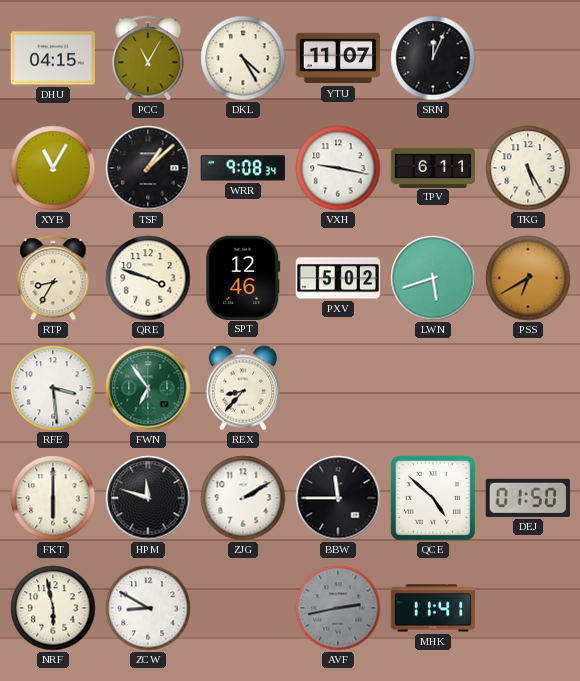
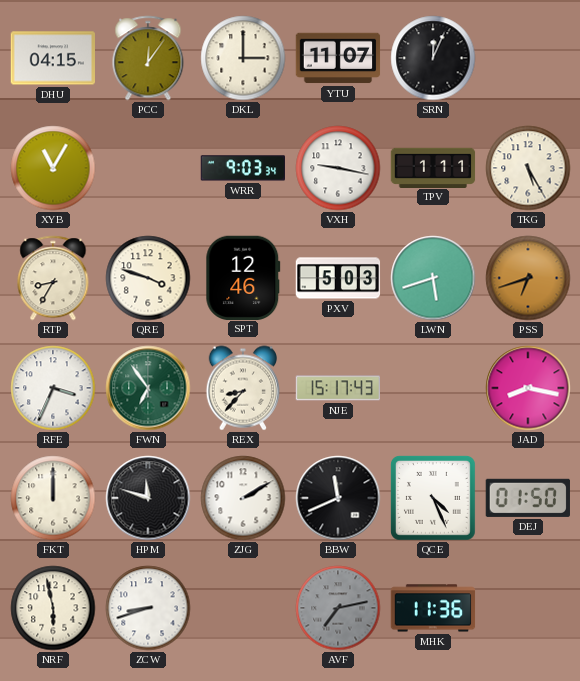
PCC: 11:05 -> 12:06
DKL: 4:25 -> 3:00
TSF: 1:08 -> none
WRR: 9:08 -> 9:03
TPV: 6:11 -> 1:11
PXV: 5:02 -> 5:03
PSS: 6:40 -> 6:42
RFE: 3:29 -> 3:34
NJE: none -> 15:17
JAD: none -> 8:17
FKT: 6:00 -> 12:00
BBW: 11:45 -> 11:41
QCE: 4:52 -> 4:26
ZCW: 8:50 -> 8:42
AVF: 2:43 -> 7:13
MHK: 11:41 -> 11:36
